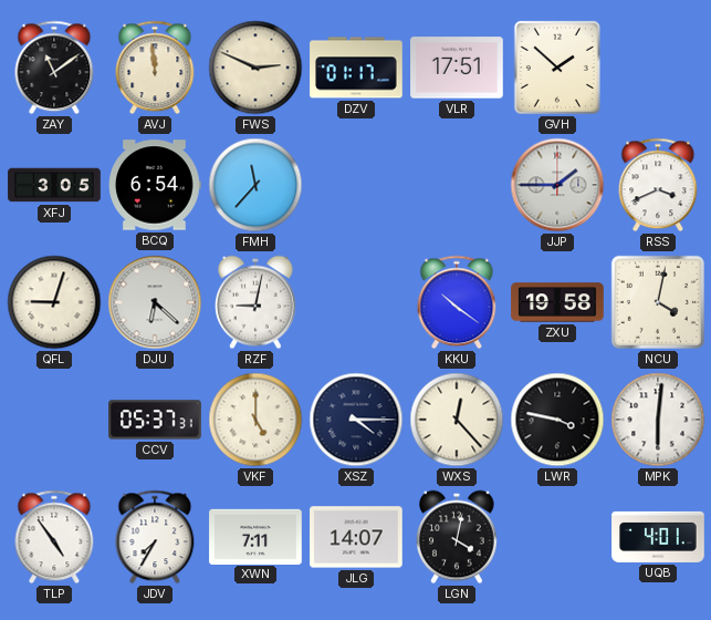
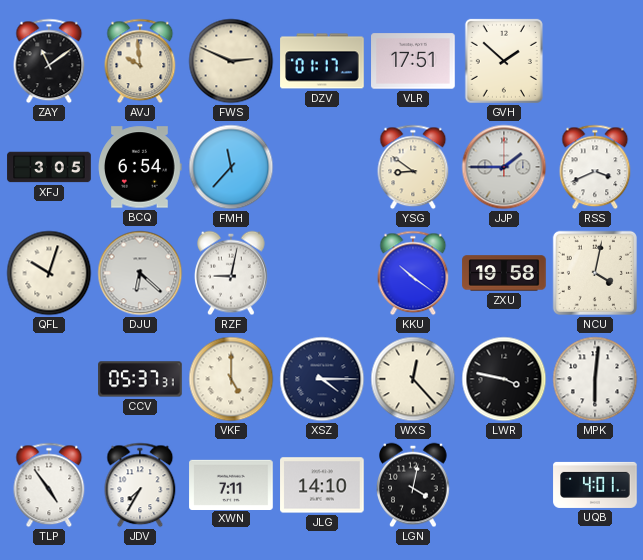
AVJ: 11:59 -> 9:59
YSG: none -> 8:51
QFL: 9:03 -> 10:03
JLG: 14:07 -> 14:10
